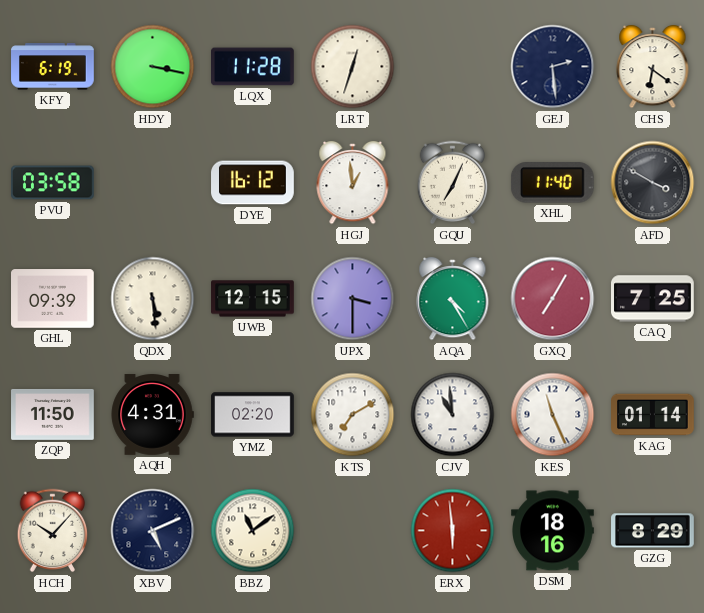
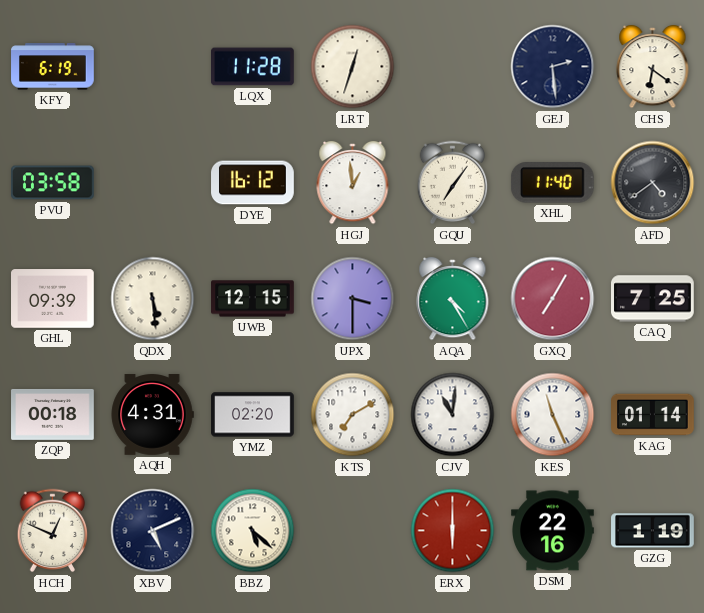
HDY: 3:17 -> none
GQU: 7:04 -> 7:06
AFD: 3:50 -> 4:39
ZQP: 11:50 -> 00:18
CJV: 10:59 -> 11:01
HCH: 10:07 -> 12:49
BBZ: 11:09 -> 5:22
ERX: 5:59 -> 6:00
DSM: 18:16 -> 22:16
GZG: 8:29 -> 1:19
